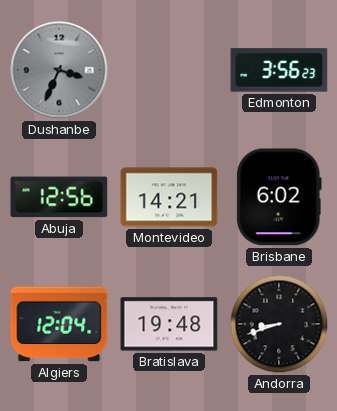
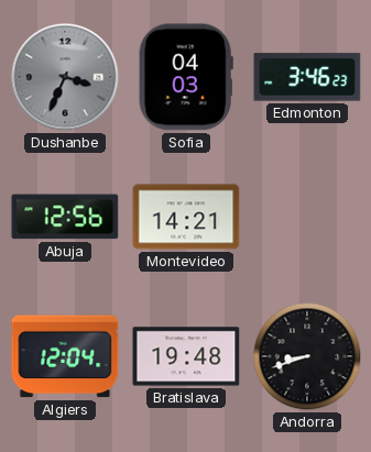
Sofia: none -> 04:03
Edmonton: 3:56 -> 3:46
Brisbane: 6:02 -> none
